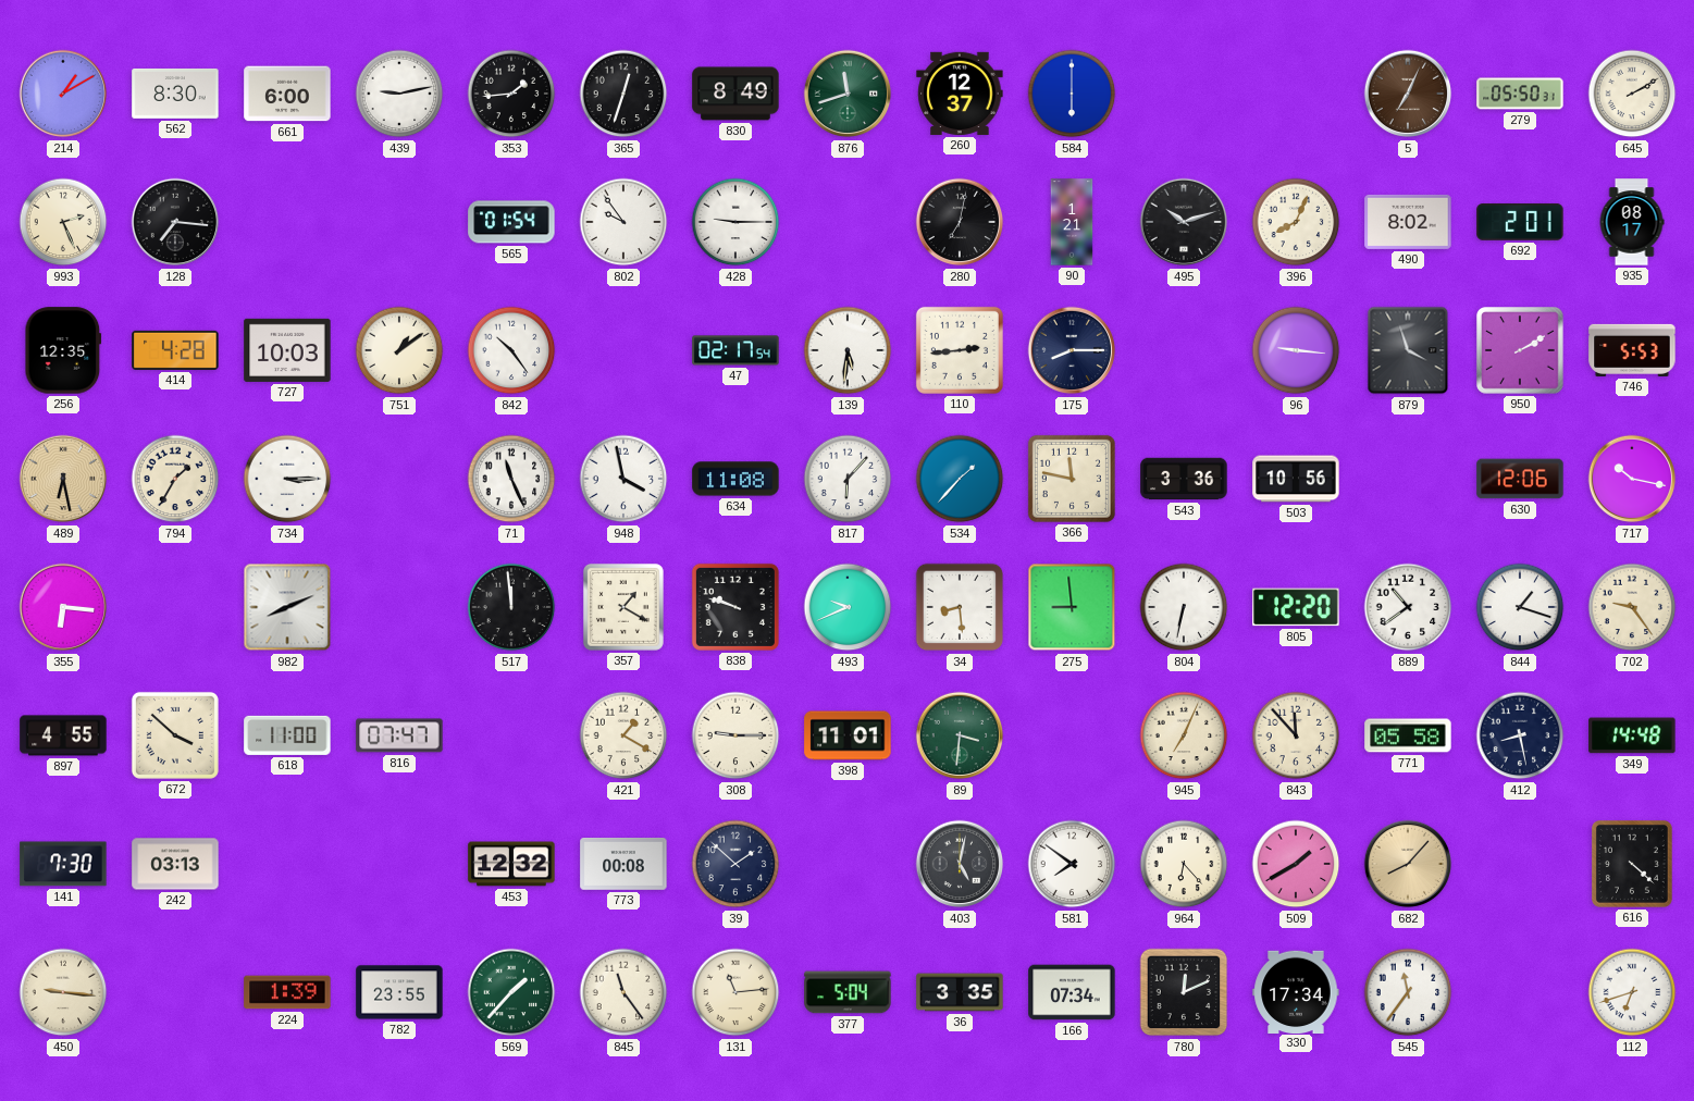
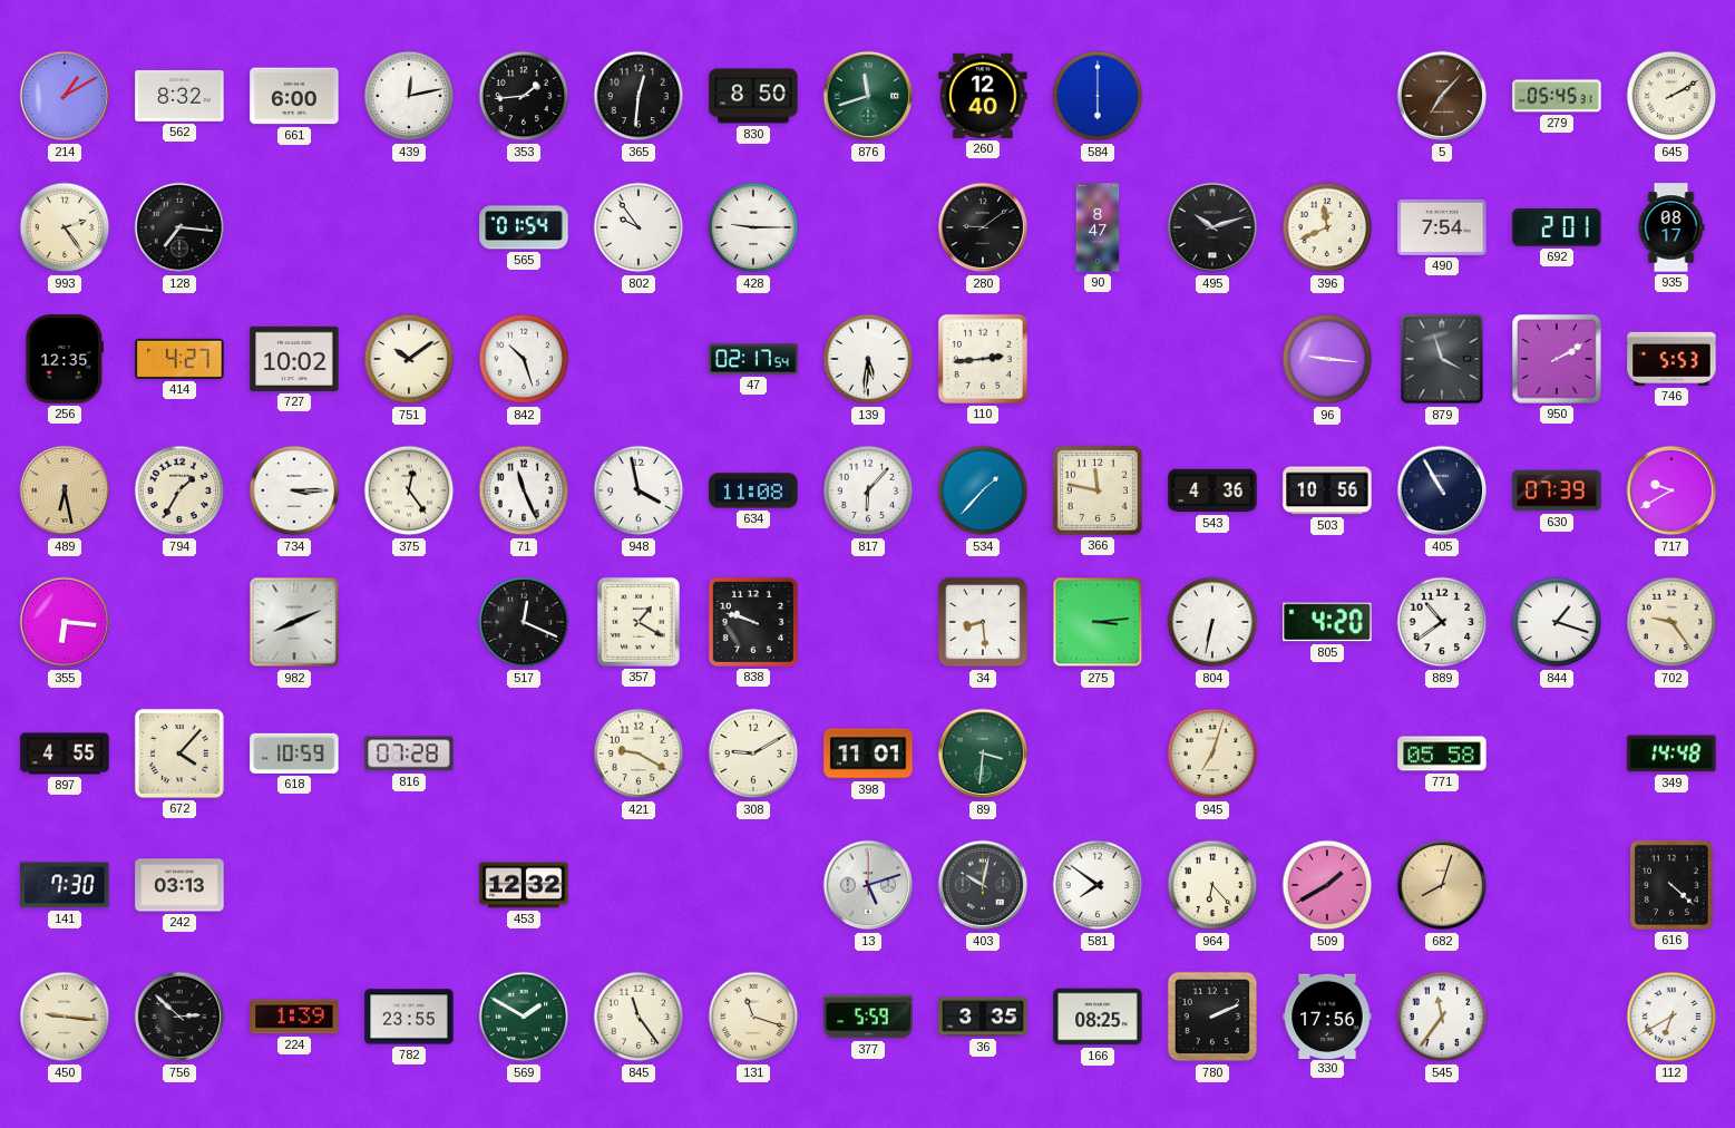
562: 8:30 -> 8:32
439: 9:13 -> 12:13
365: 12:33 -> 12:31
830: 8:49 -> 8:50
260: 12:37 -> 12:40
5: 7:04 -> 7:07
279: 05:50 -> 05:45
993: 2:26 -> 2:24
280: 7:02 -> 9:09
90: 1:21 -> 8:47
396: 8:04 -> 11:41
490: 8:02 -> 7:54
414: 4:28 -> 4:27
727: 10:03 -> 10:02
751: 1:09 -> 10:09
842: 10:24 -> 10:27
175: 8:15 -> none
375: none -> 12:24
543: 3:36 -> 4:36
405: none -> 10:55
630: 12:06 -> 07:39
717: 10:17 -> 9:40
517: 11:59 -> 12:19
493: 9:41 -> none
275: 8:59 -> 3:14
805: 12:20 -> 4:20
672: 3:52 -> 4:07
618: 11:00 -> 10:59
816: 07:47 -> 07:28
421: 1:20 -> 9:20
308: 9:15 -> 9:10
945: 7:04 -> 7:03
843: 11:53 -> none
412: 8:28 -> none
773: 00:08 -> none
39: 1:52 -> none
13: none -> 5:12
403: 5:02 -> 10:02
682: 8:07 -> 8:03
756: none -> 2:52
569: 1:37 -> 1:50
131: 11:14 -> 11:18
377: 5:04 -> 5:59
166: 07:34 -> 08:25
780: 12:11 -> 2:11
330: 17:34 -> 17:56
112: 6:42 -> 6:40
